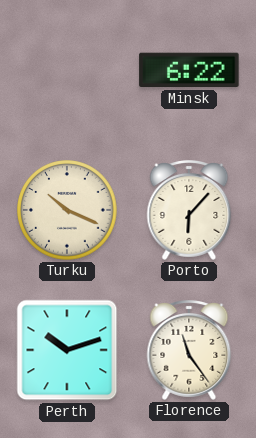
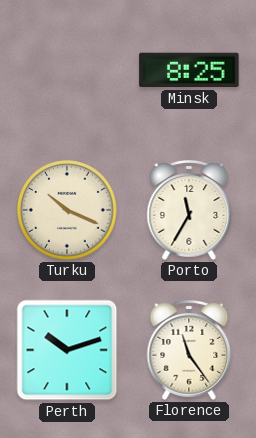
Minsk: 6:22 -> 8:25
Porto: 6:07 -> 11:35
